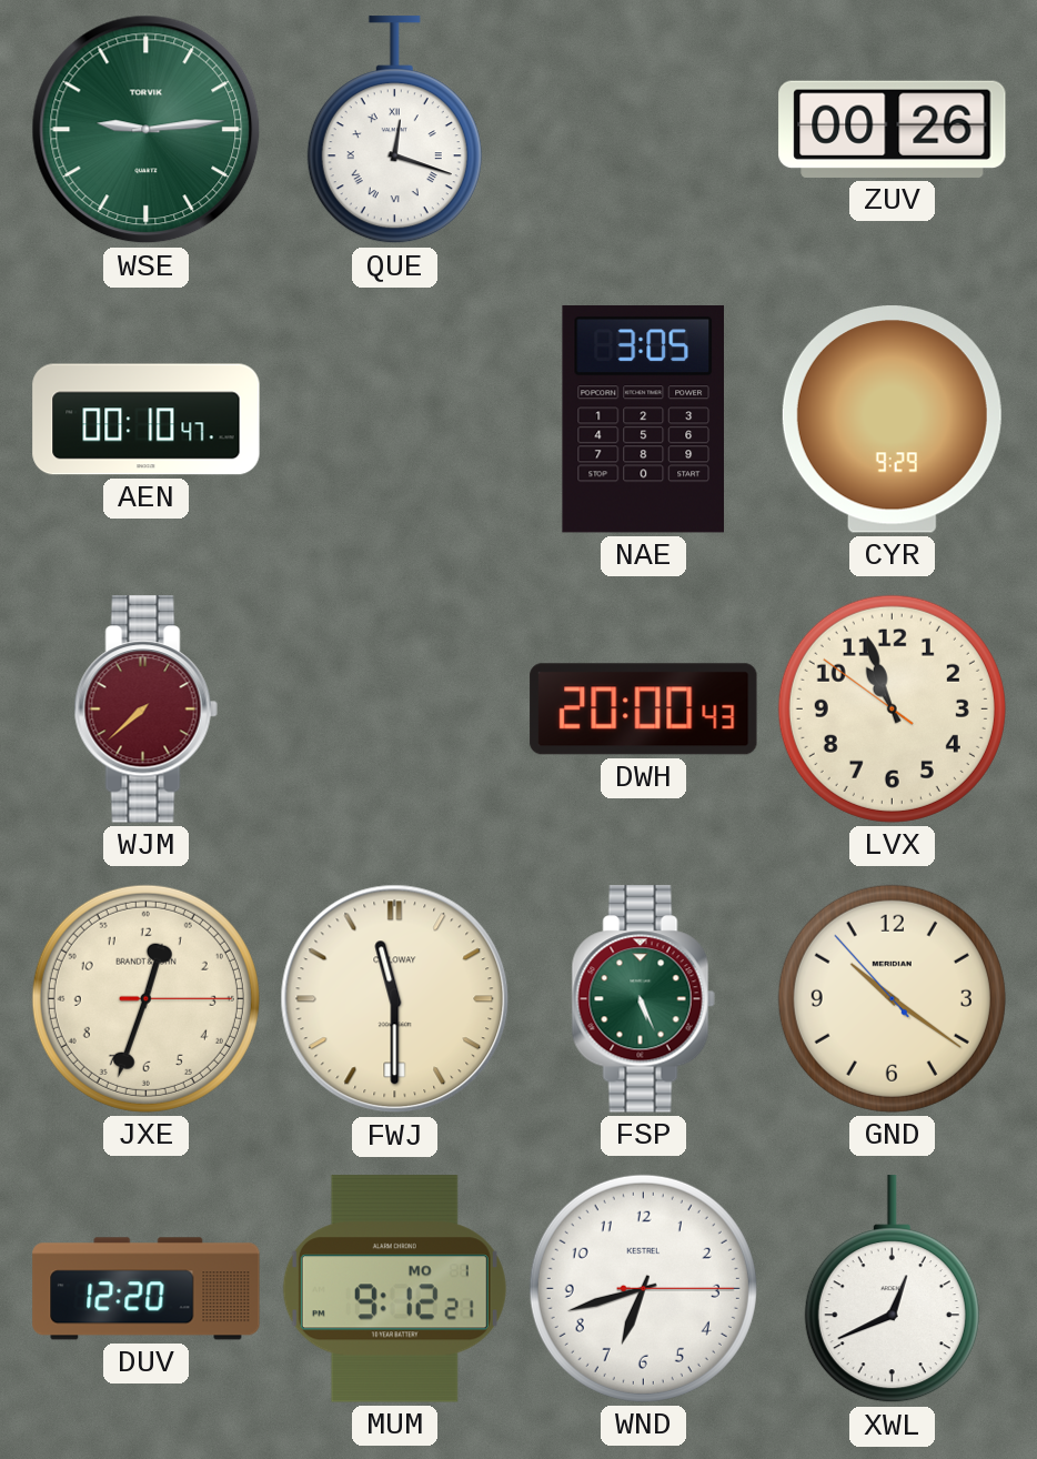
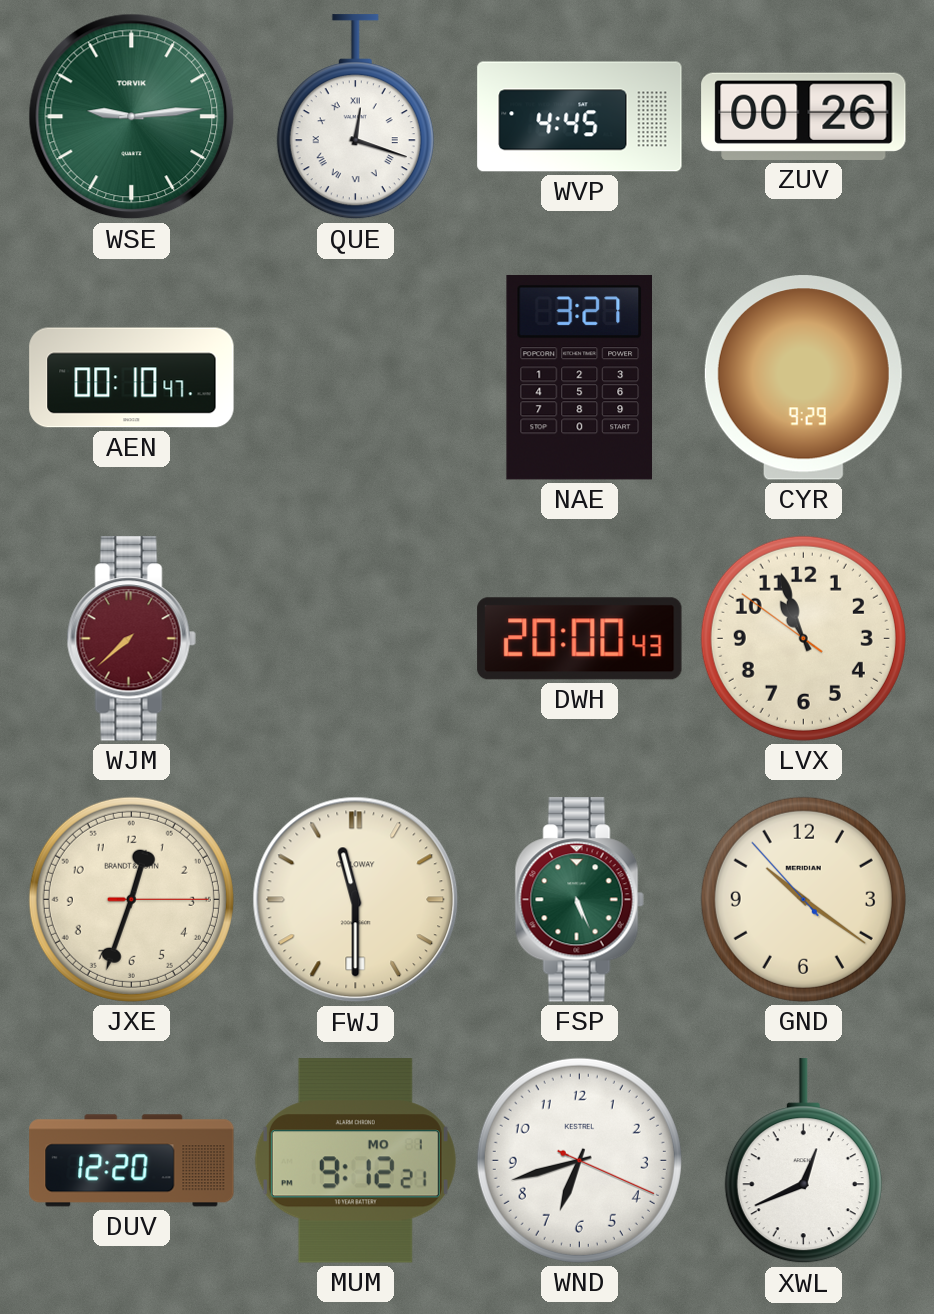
WVP: none -> 4:45
NAE: 3:05 -> 3:27
WND: 6:42:15 -> 6:42:19
